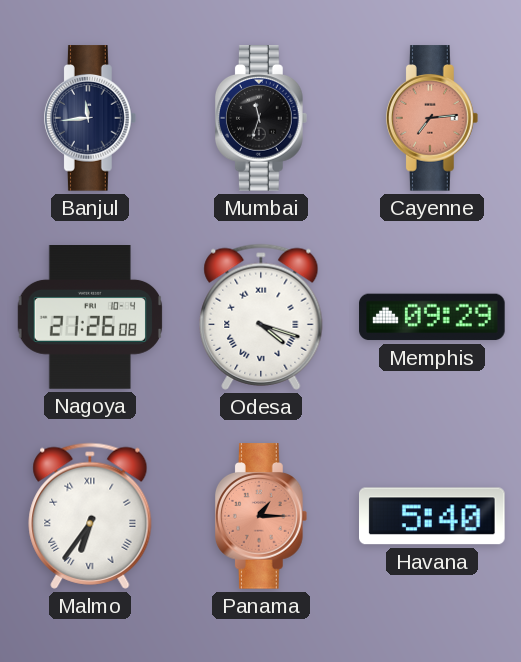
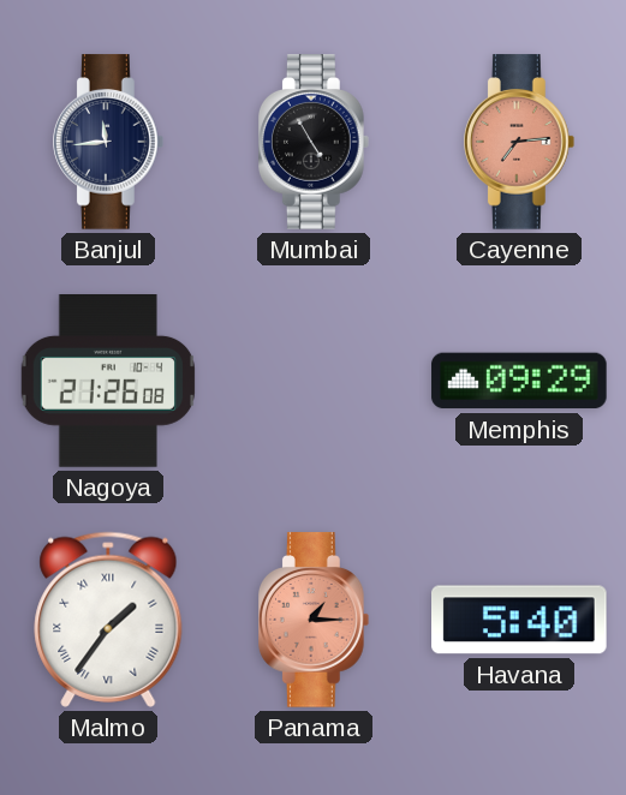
Mumbai: 11:33 -> 4:55
Odesa: 4:18 -> none
Malmo: 6:36 -> 1:36
